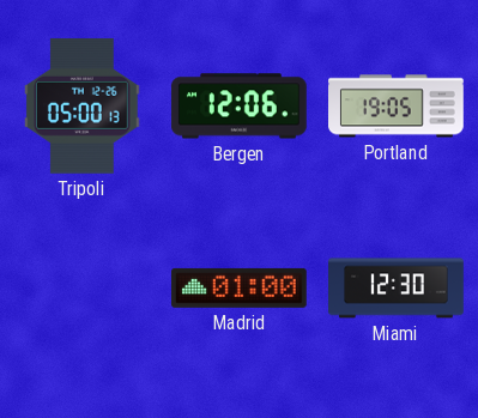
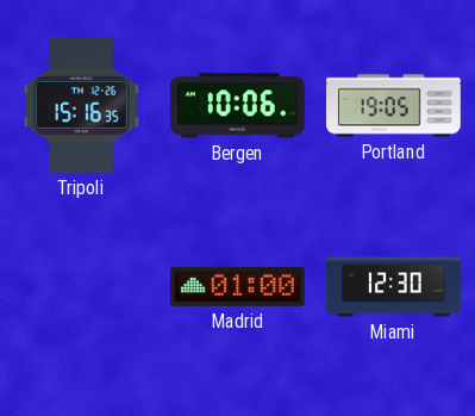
Tripoli: 05:00 -> 15:16
Bergen: 12:06 -> 10:06
